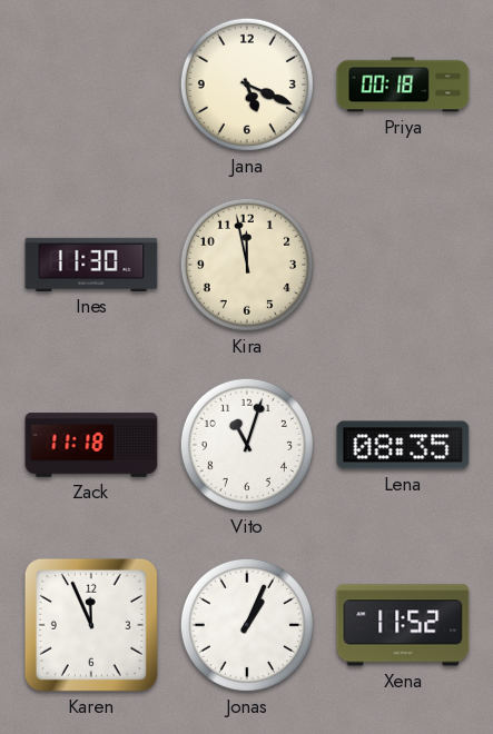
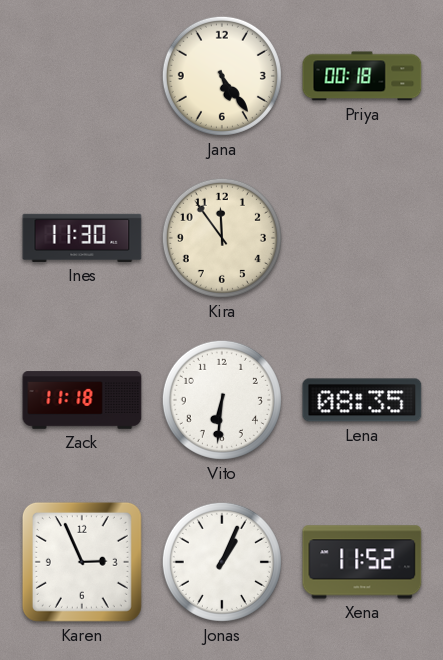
Jana: 5:19 -> 5:24
Kira: 11:58 -> 11:54
Vito: 11:03 -> 6:31
Karen: 11:56 -> 2:56
